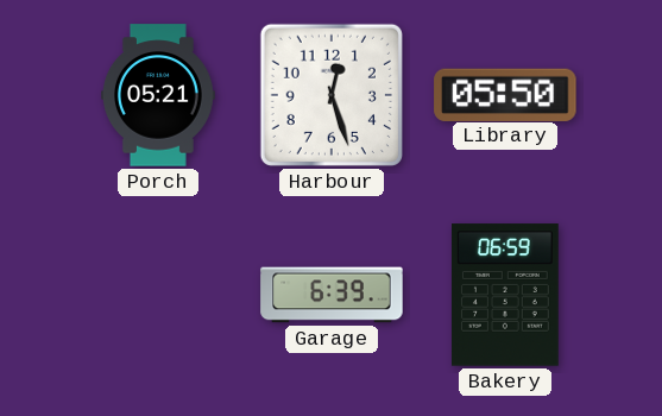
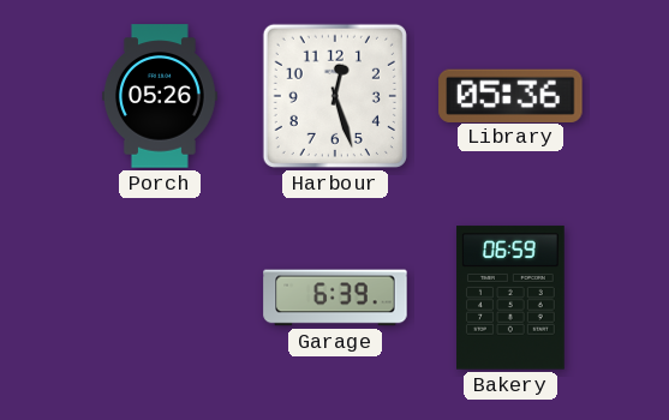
Porch: 05:21 -> 05:26
Library: 05:50 -> 05:36
